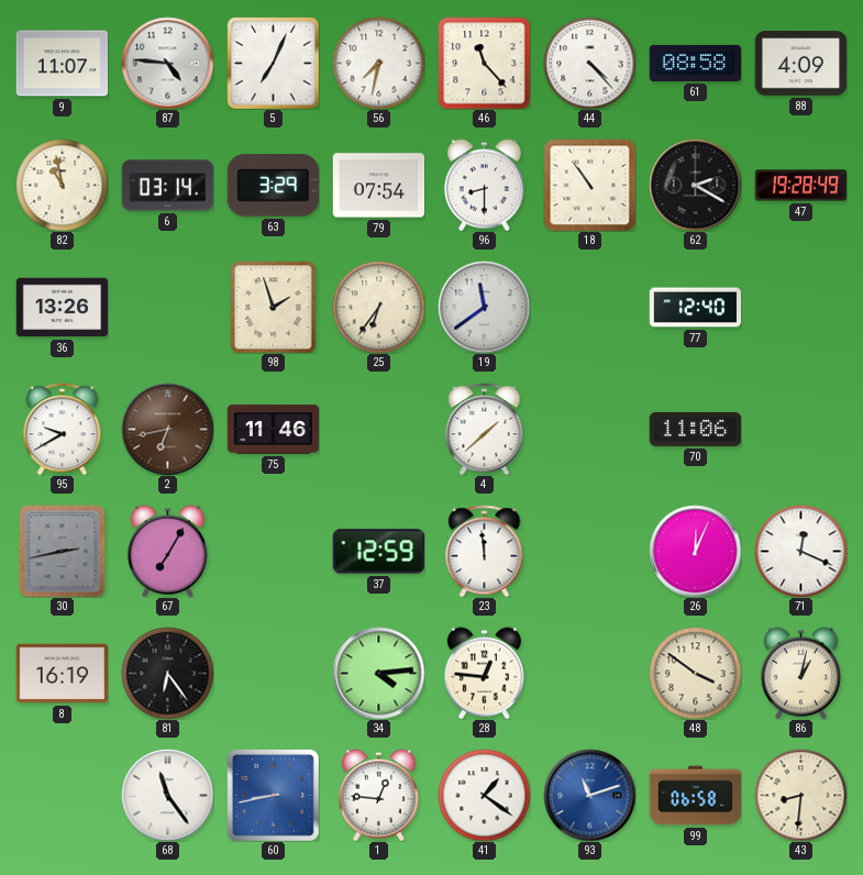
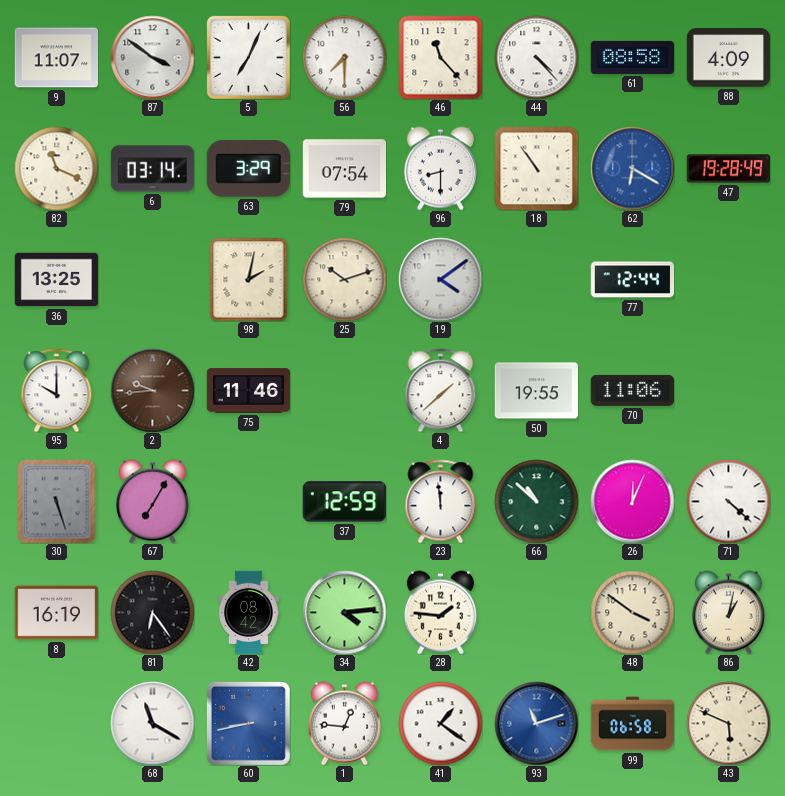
87: 4:46 -> 3:51
56: 7:32 -> 7:30
82: 10:58 -> 11:19
62: 2:20 -> 6:20
62 dial: black -> blue
36: 13:26 -> 13:25
98: 1:57 -> 2:02
25: 6:36 -> 10:12
19: 11:39 -> 4:09
77: 12:40 -> 12:44
95: 9:40 -> 10:00
2: 6:43 -> 9:44
50: none -> 19:55
30: 2:43 -> 5:27
66: none -> 10:52
71: 12:19 -> 4:22
42: none -> 08:42
28: 12:46 -> 1:46
68: 11:24 -> 11:20
43: 8:31 -> 5:49
